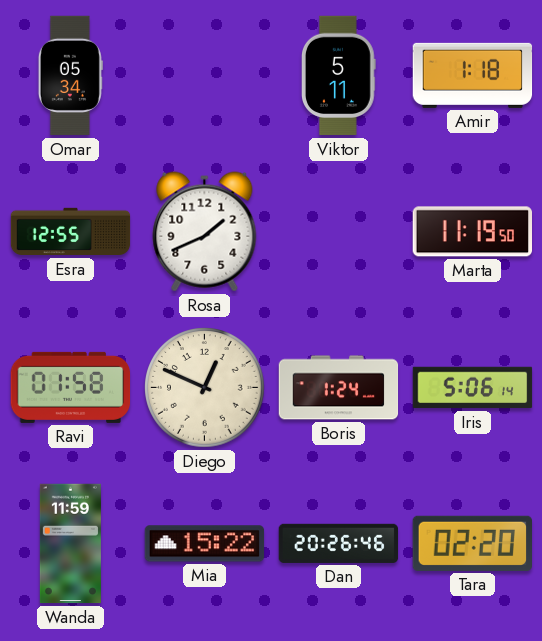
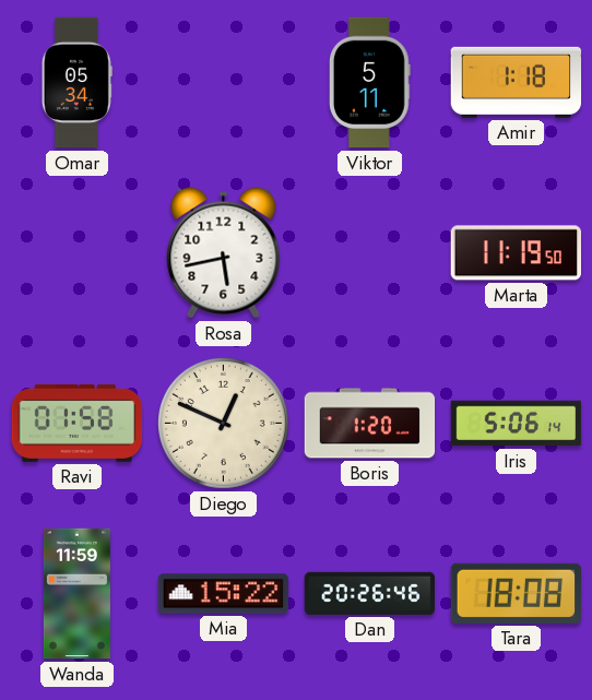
Esra: 12:55 -> none
Rosa: 1:41 -> 5:43
Boris: 1:24 -> 1:20
Tara: 02:20 -> 18:08
